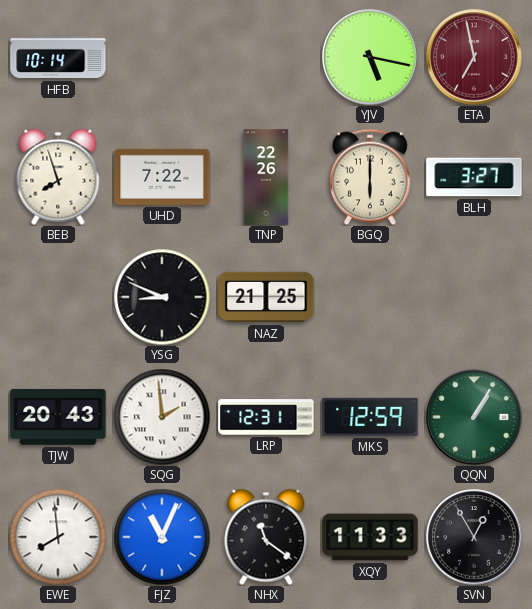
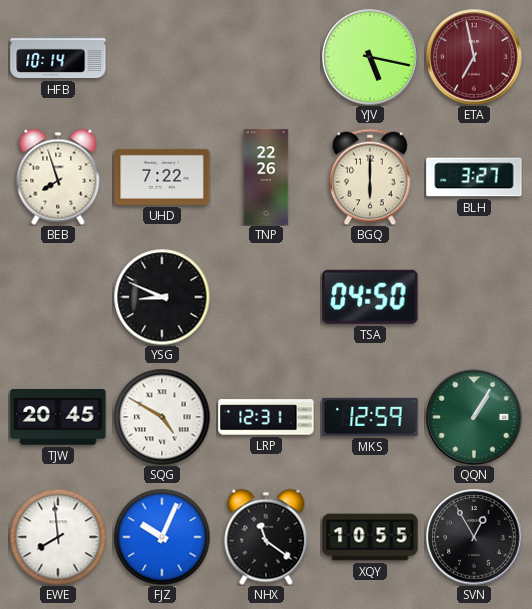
NAZ: 21:25 -> none
TSA: none -> 04:50
TJW: 20:43 -> 20:45
SQG: 1:59 -> 4:50
FJZ: 11:04 -> 10:04
XQY: 11:33 -> 10:55
